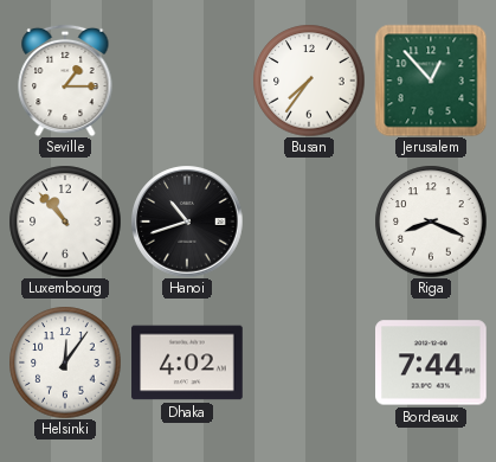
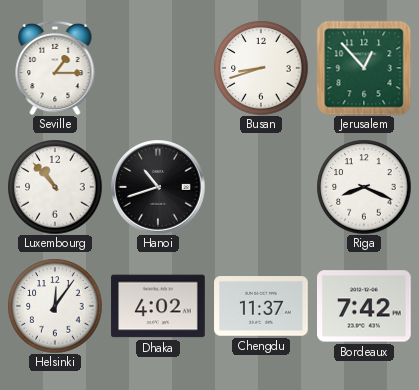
Busan: 7:36 -> 8:42
Chengdu: none -> 11:37
Bordeaux: 7:44 -> 7:42
